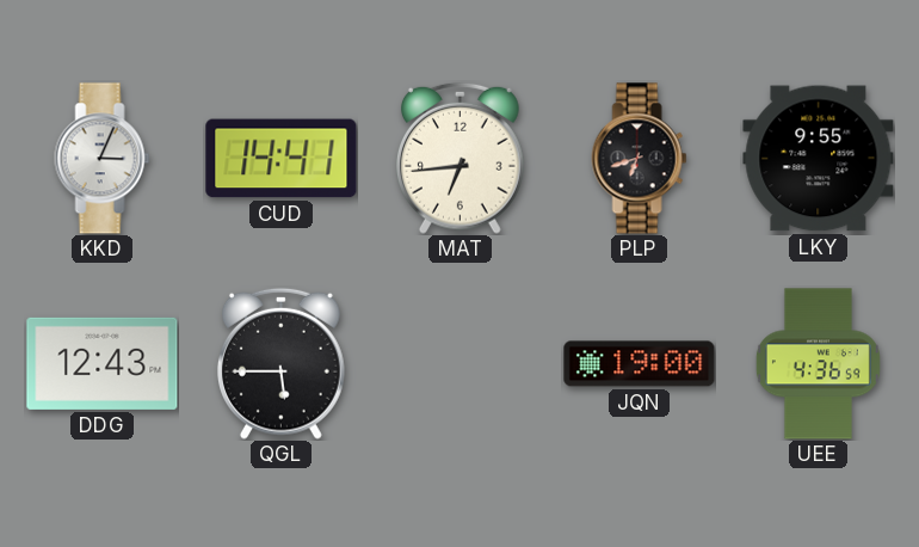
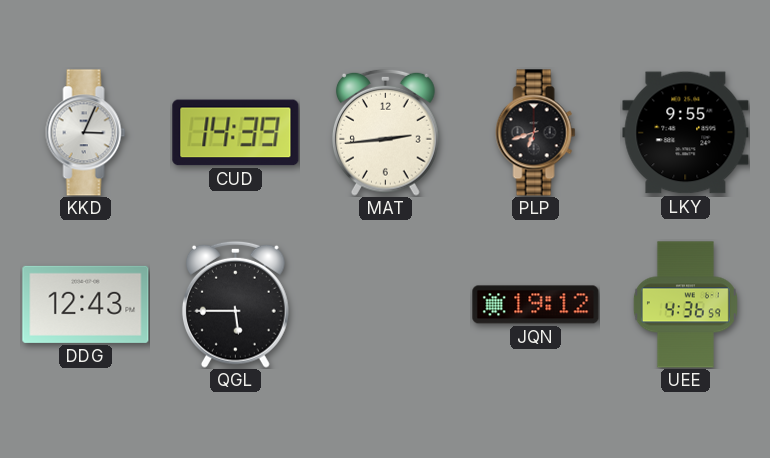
CUD: 14:41 -> 14:39
MAT: 6:44 -> 2:44
JQN: 19:00 -> 19:12
